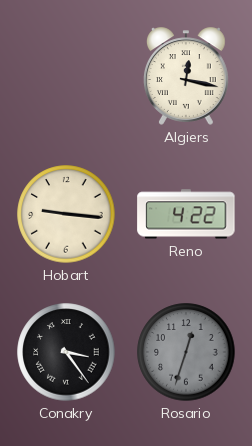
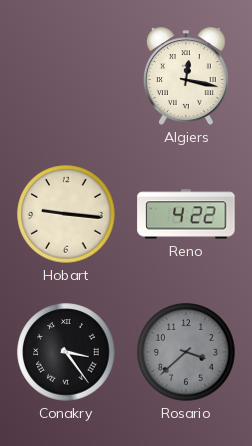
Rosario: 12:33 -> 3:38
